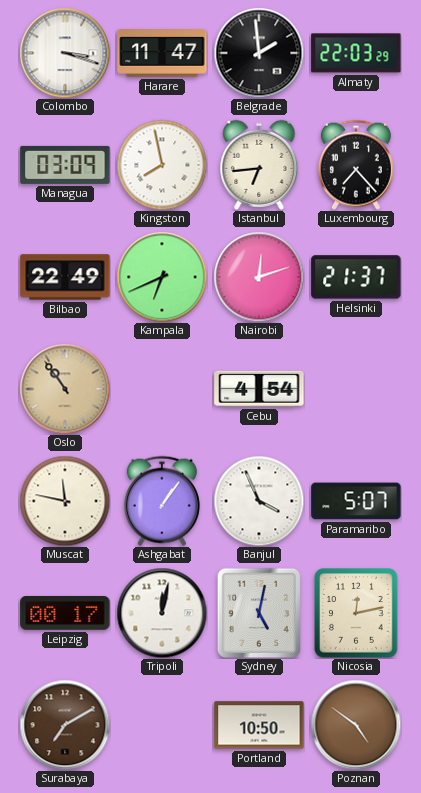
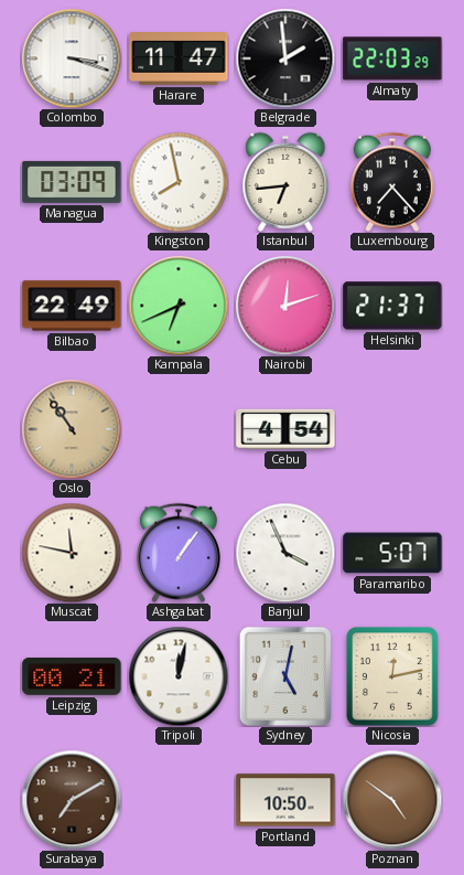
Leipzig: 00:17 -> 00:21
